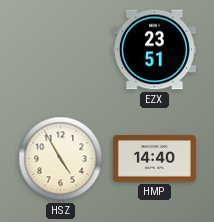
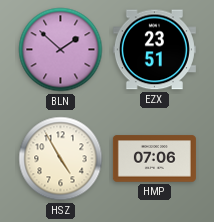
BLN: none -> 1:52
HMP: 14:40 -> 07:06
